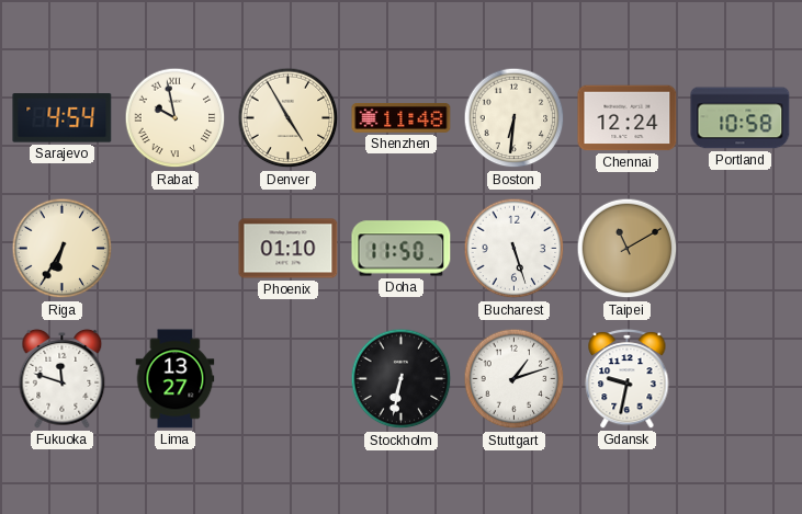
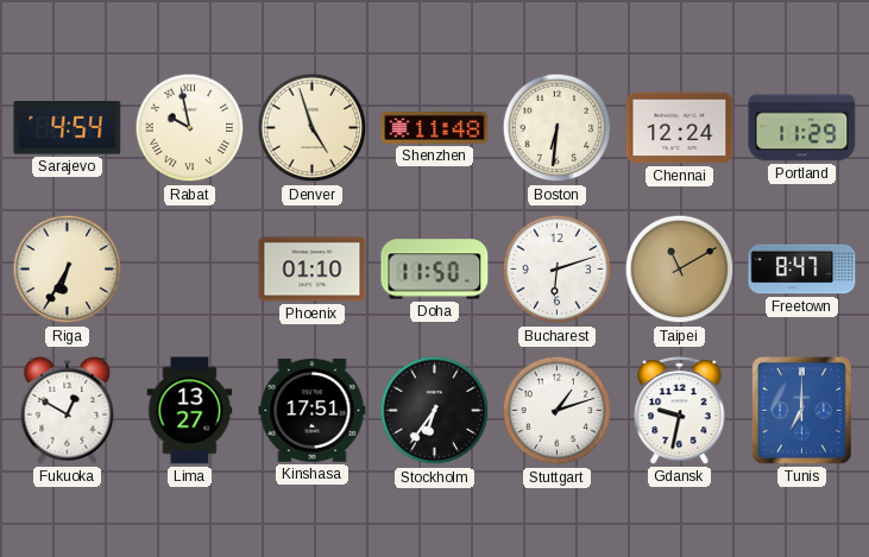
Denver: 4:55 -> 4:57
Portland: 10:58 -> 11:29
Bucharest: 5:27 -> 6:12
Freetown: none -> 8:47
Fukuoka: 11:48 -> 12:50
Kinshasa: none -> 17:51
Stockholm: 6:32 -> 6:36
Tunis: none -> 7:00
